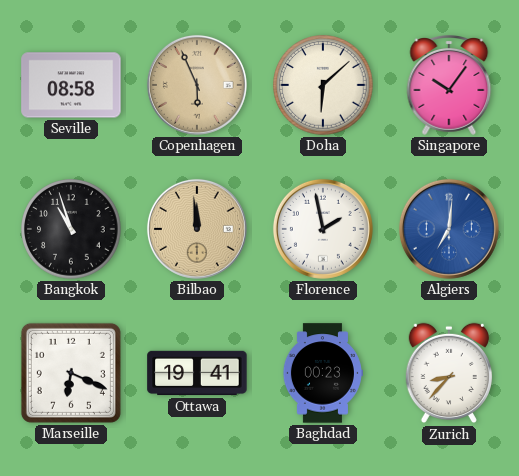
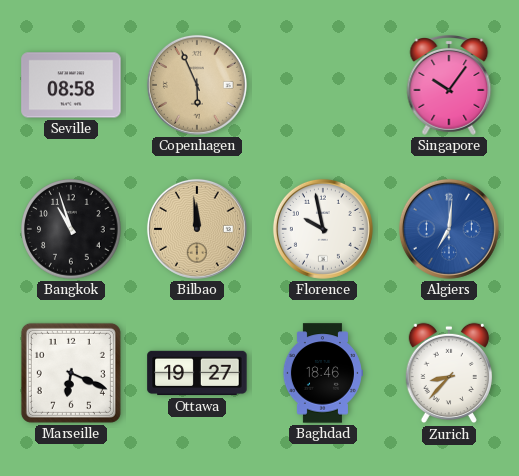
Doha: 6:08 -> none
Florence: 1:58 -> 9:58
Ottawa: 19:41 -> 19:27
Baghdad: 00:23 -> 18:46
